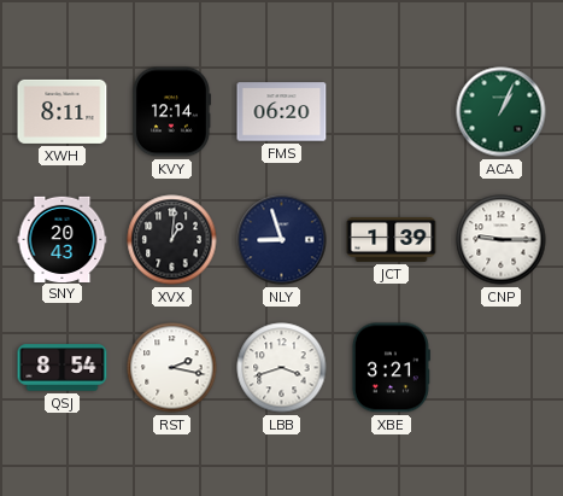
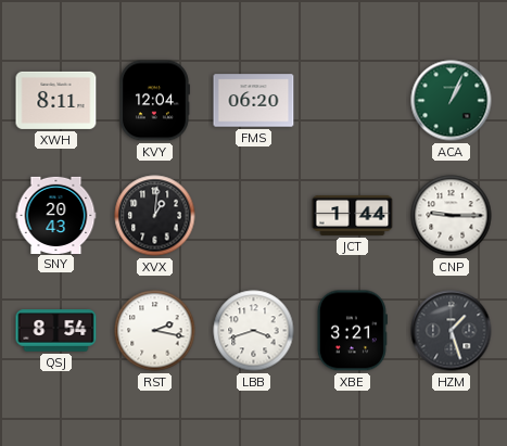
KVY: 12:14 -> 12:04
NLY: 8:57 -> none
JCT: 1:39 -> 1:44
HZM: none -> 1:27
